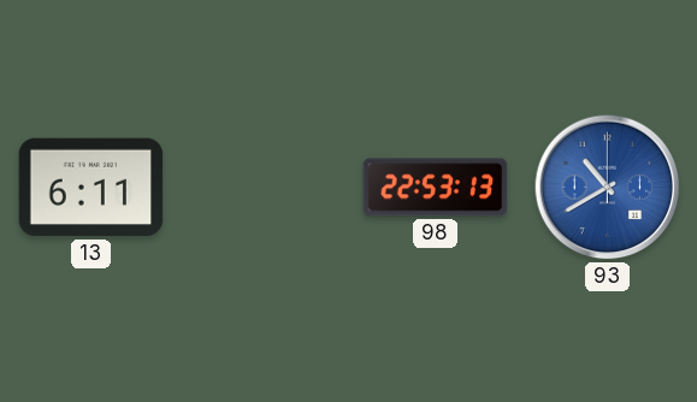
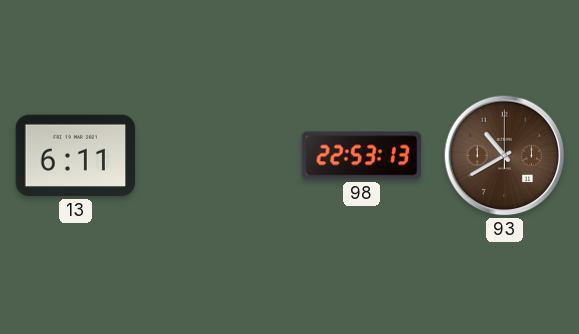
93 dial: blue -> brown
